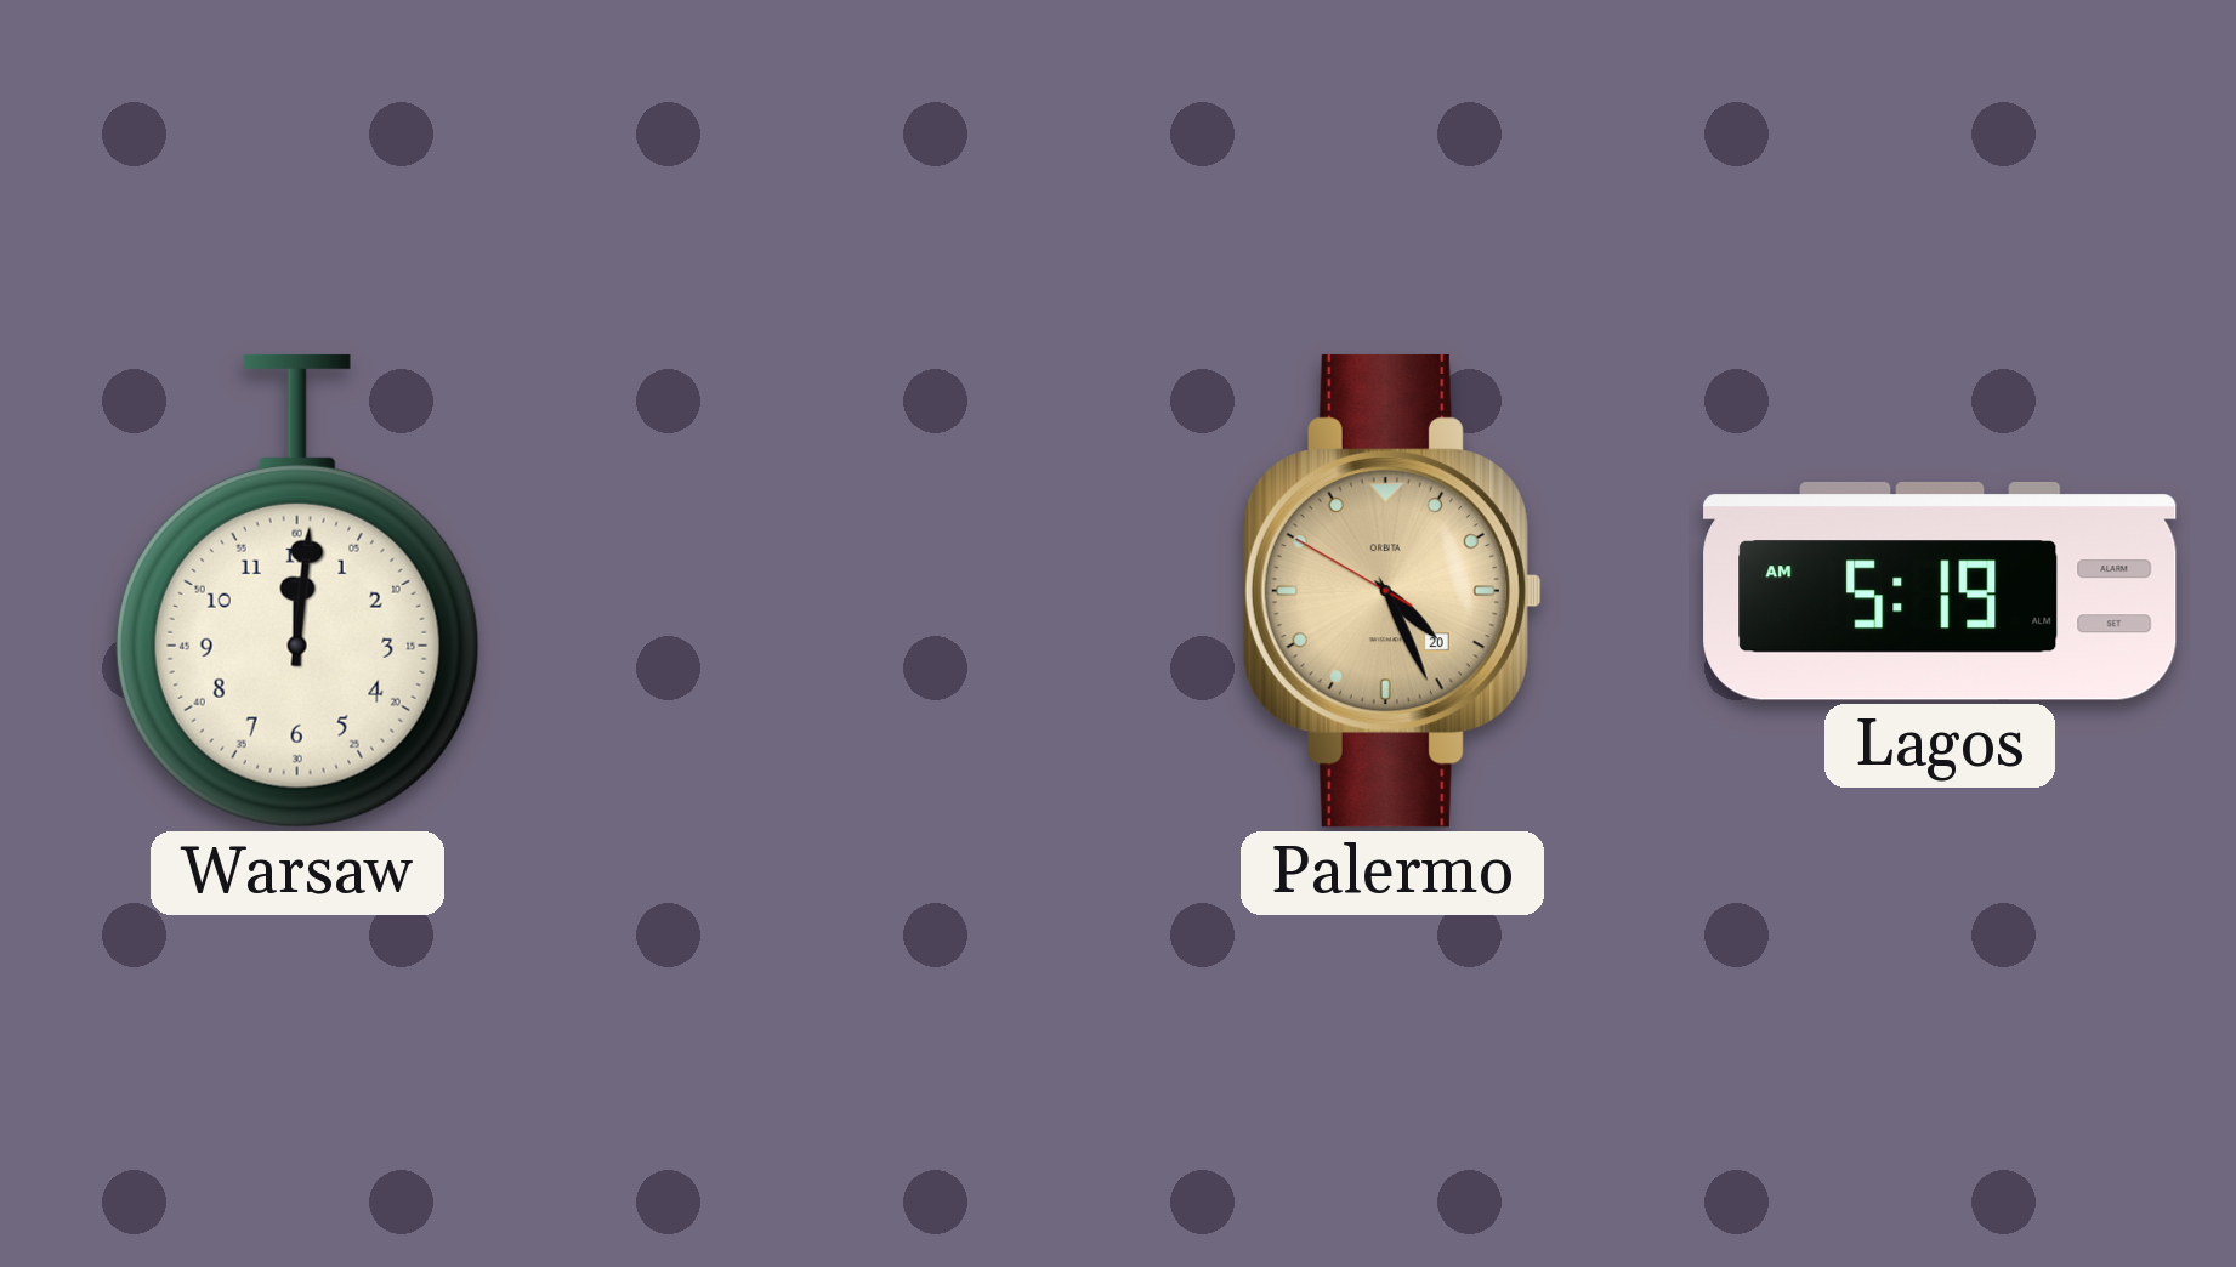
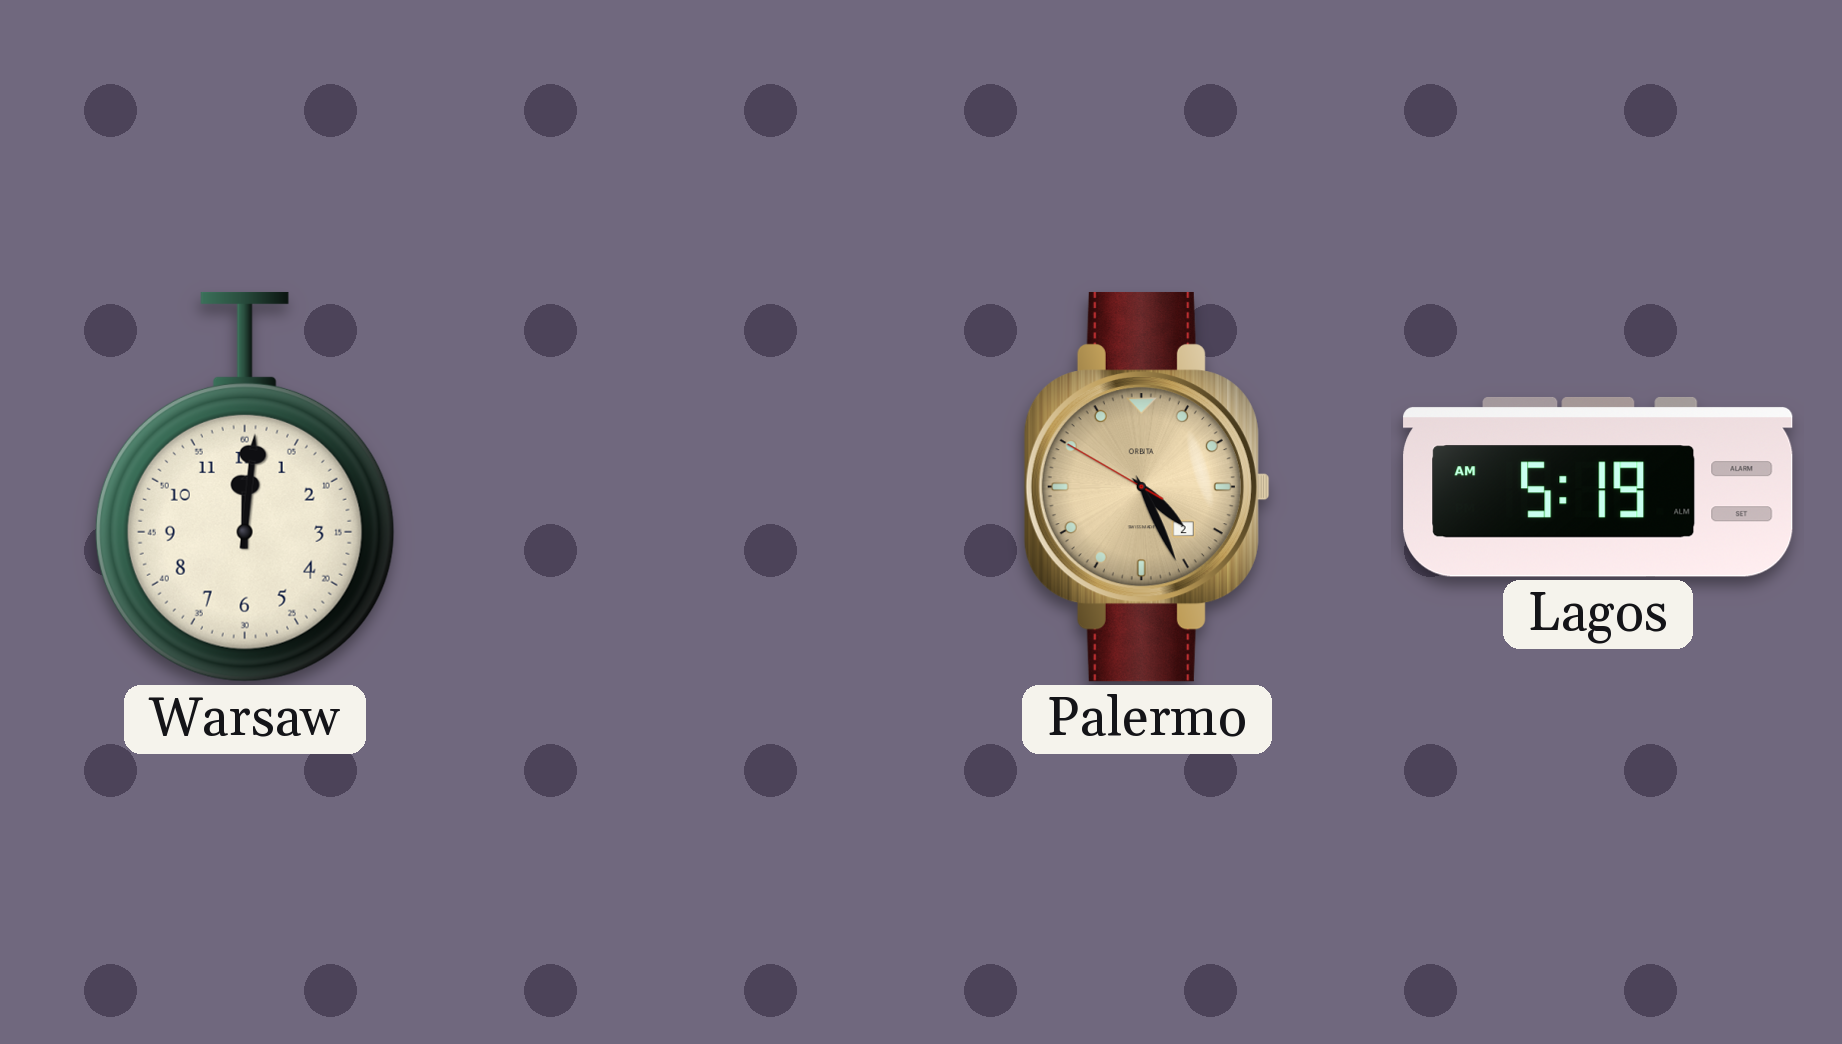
Palermo date: 20 -> 2
